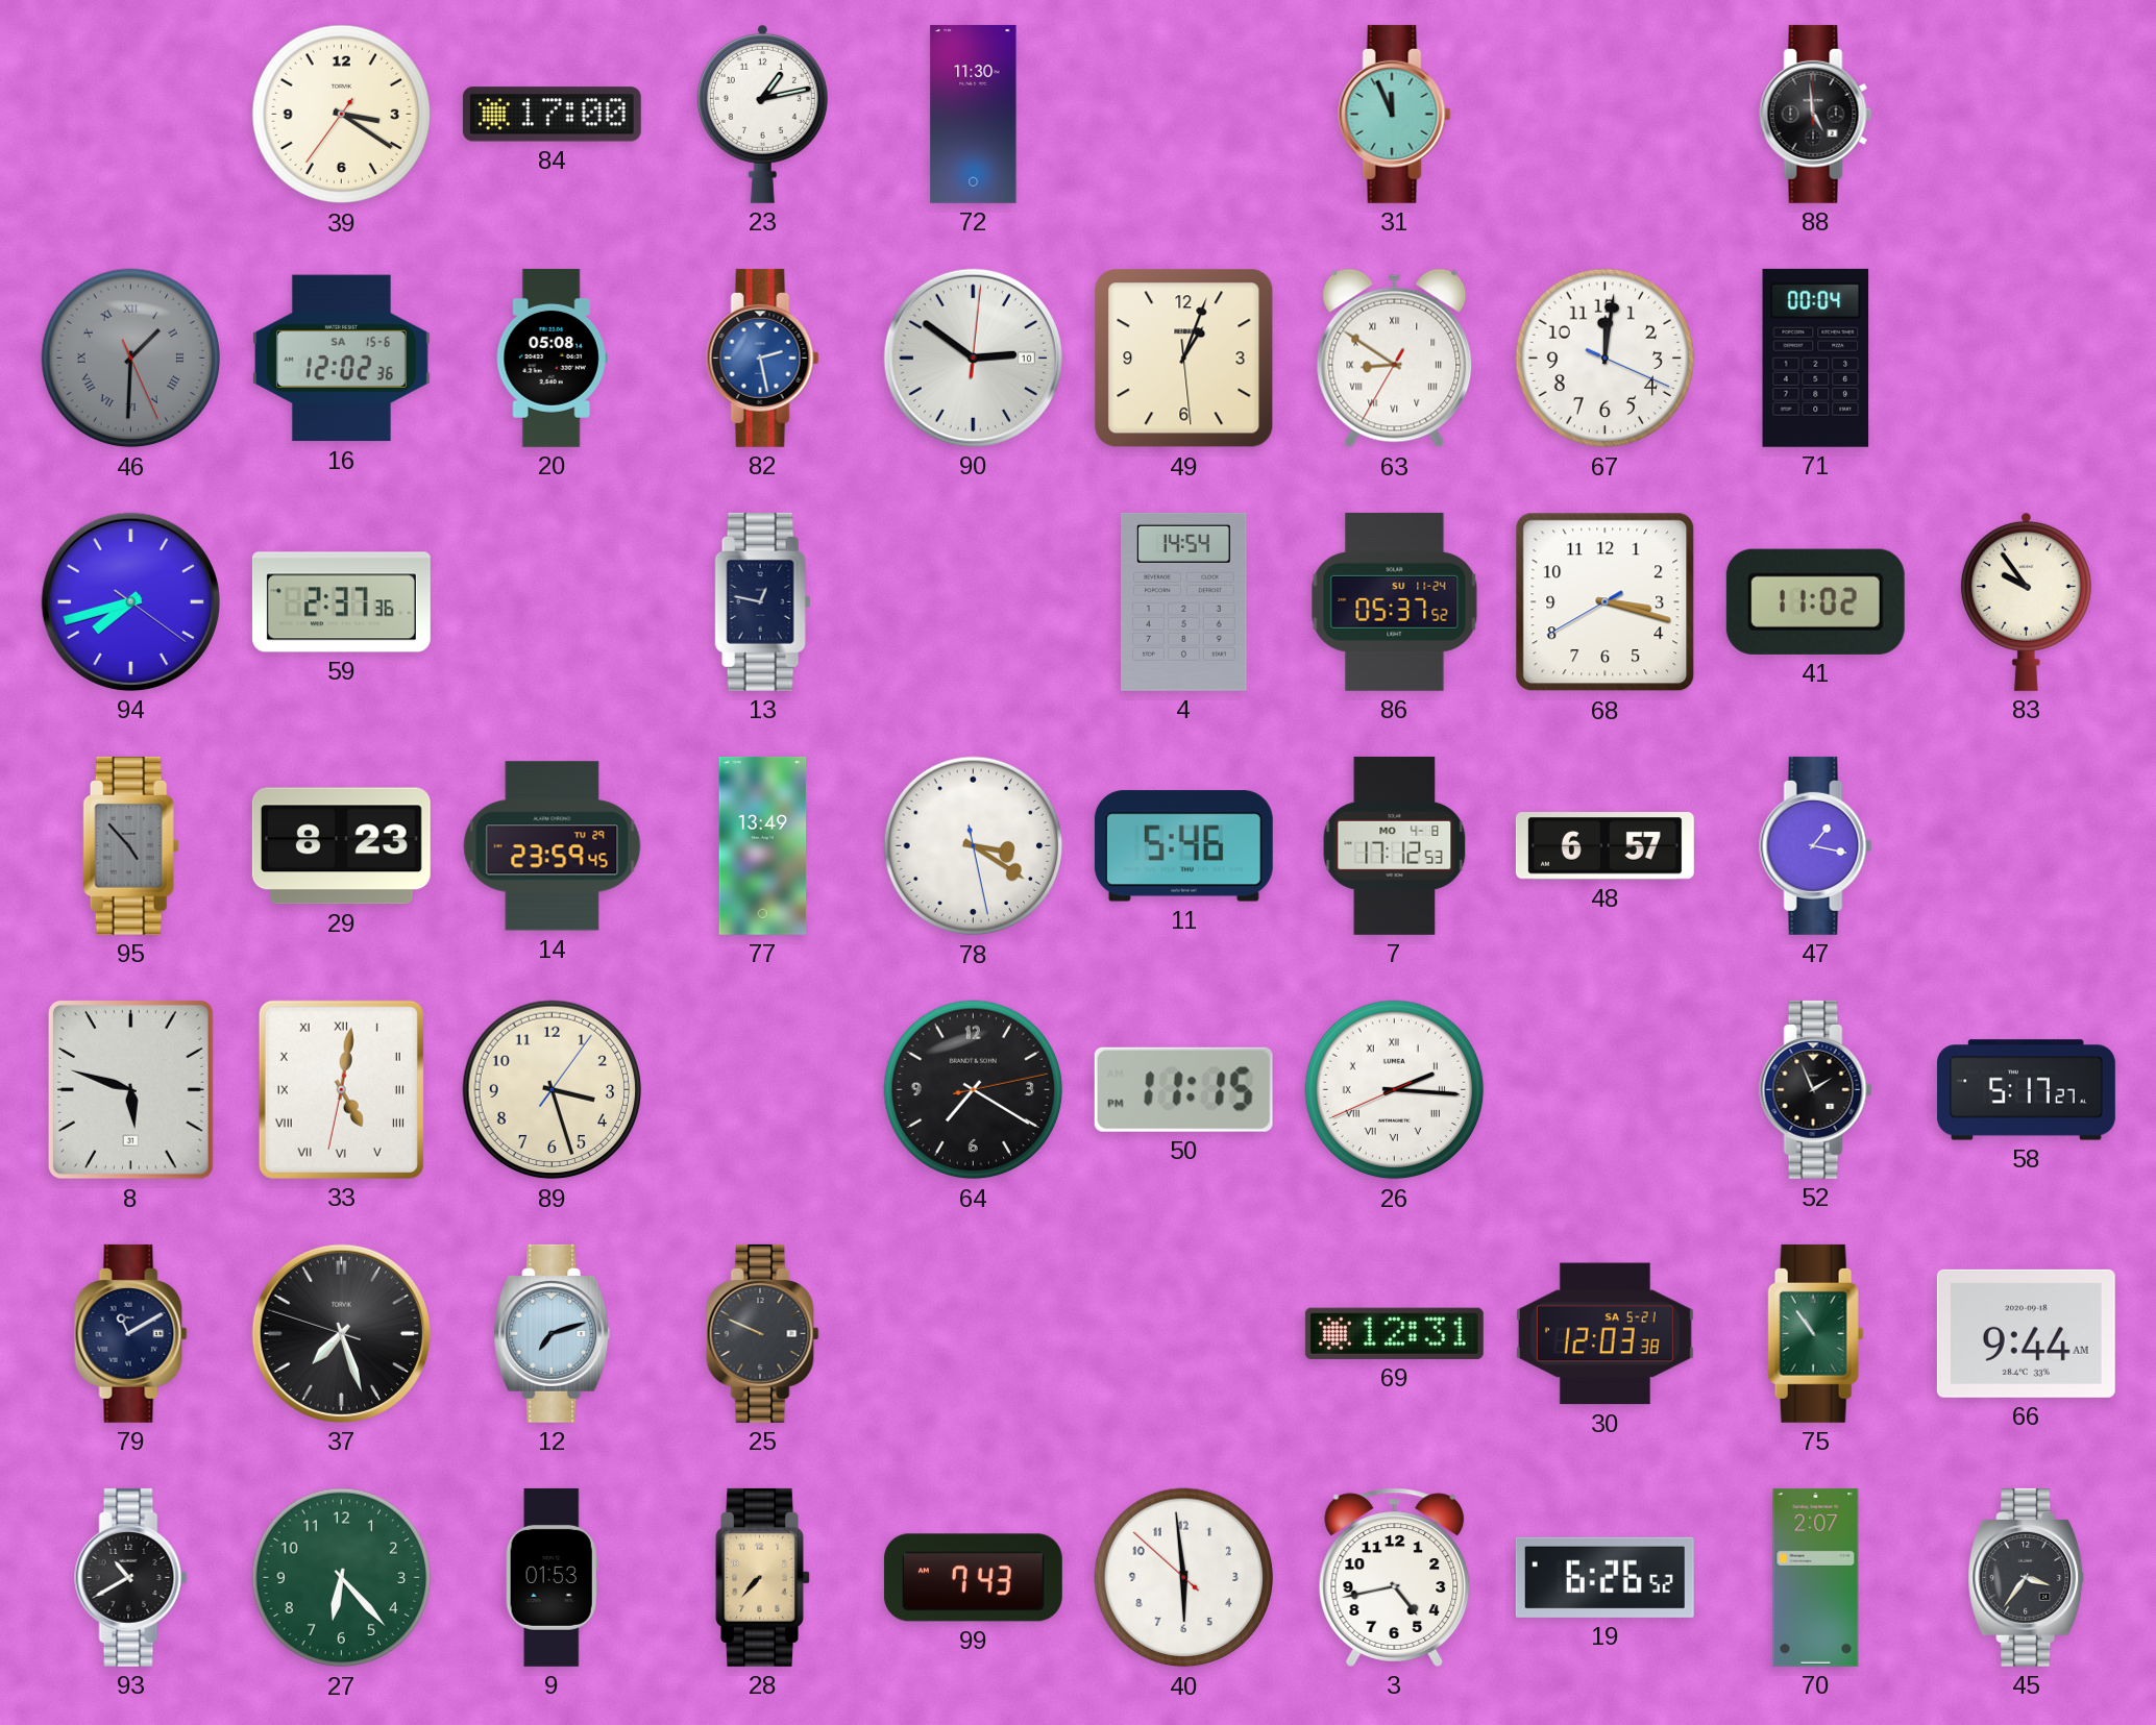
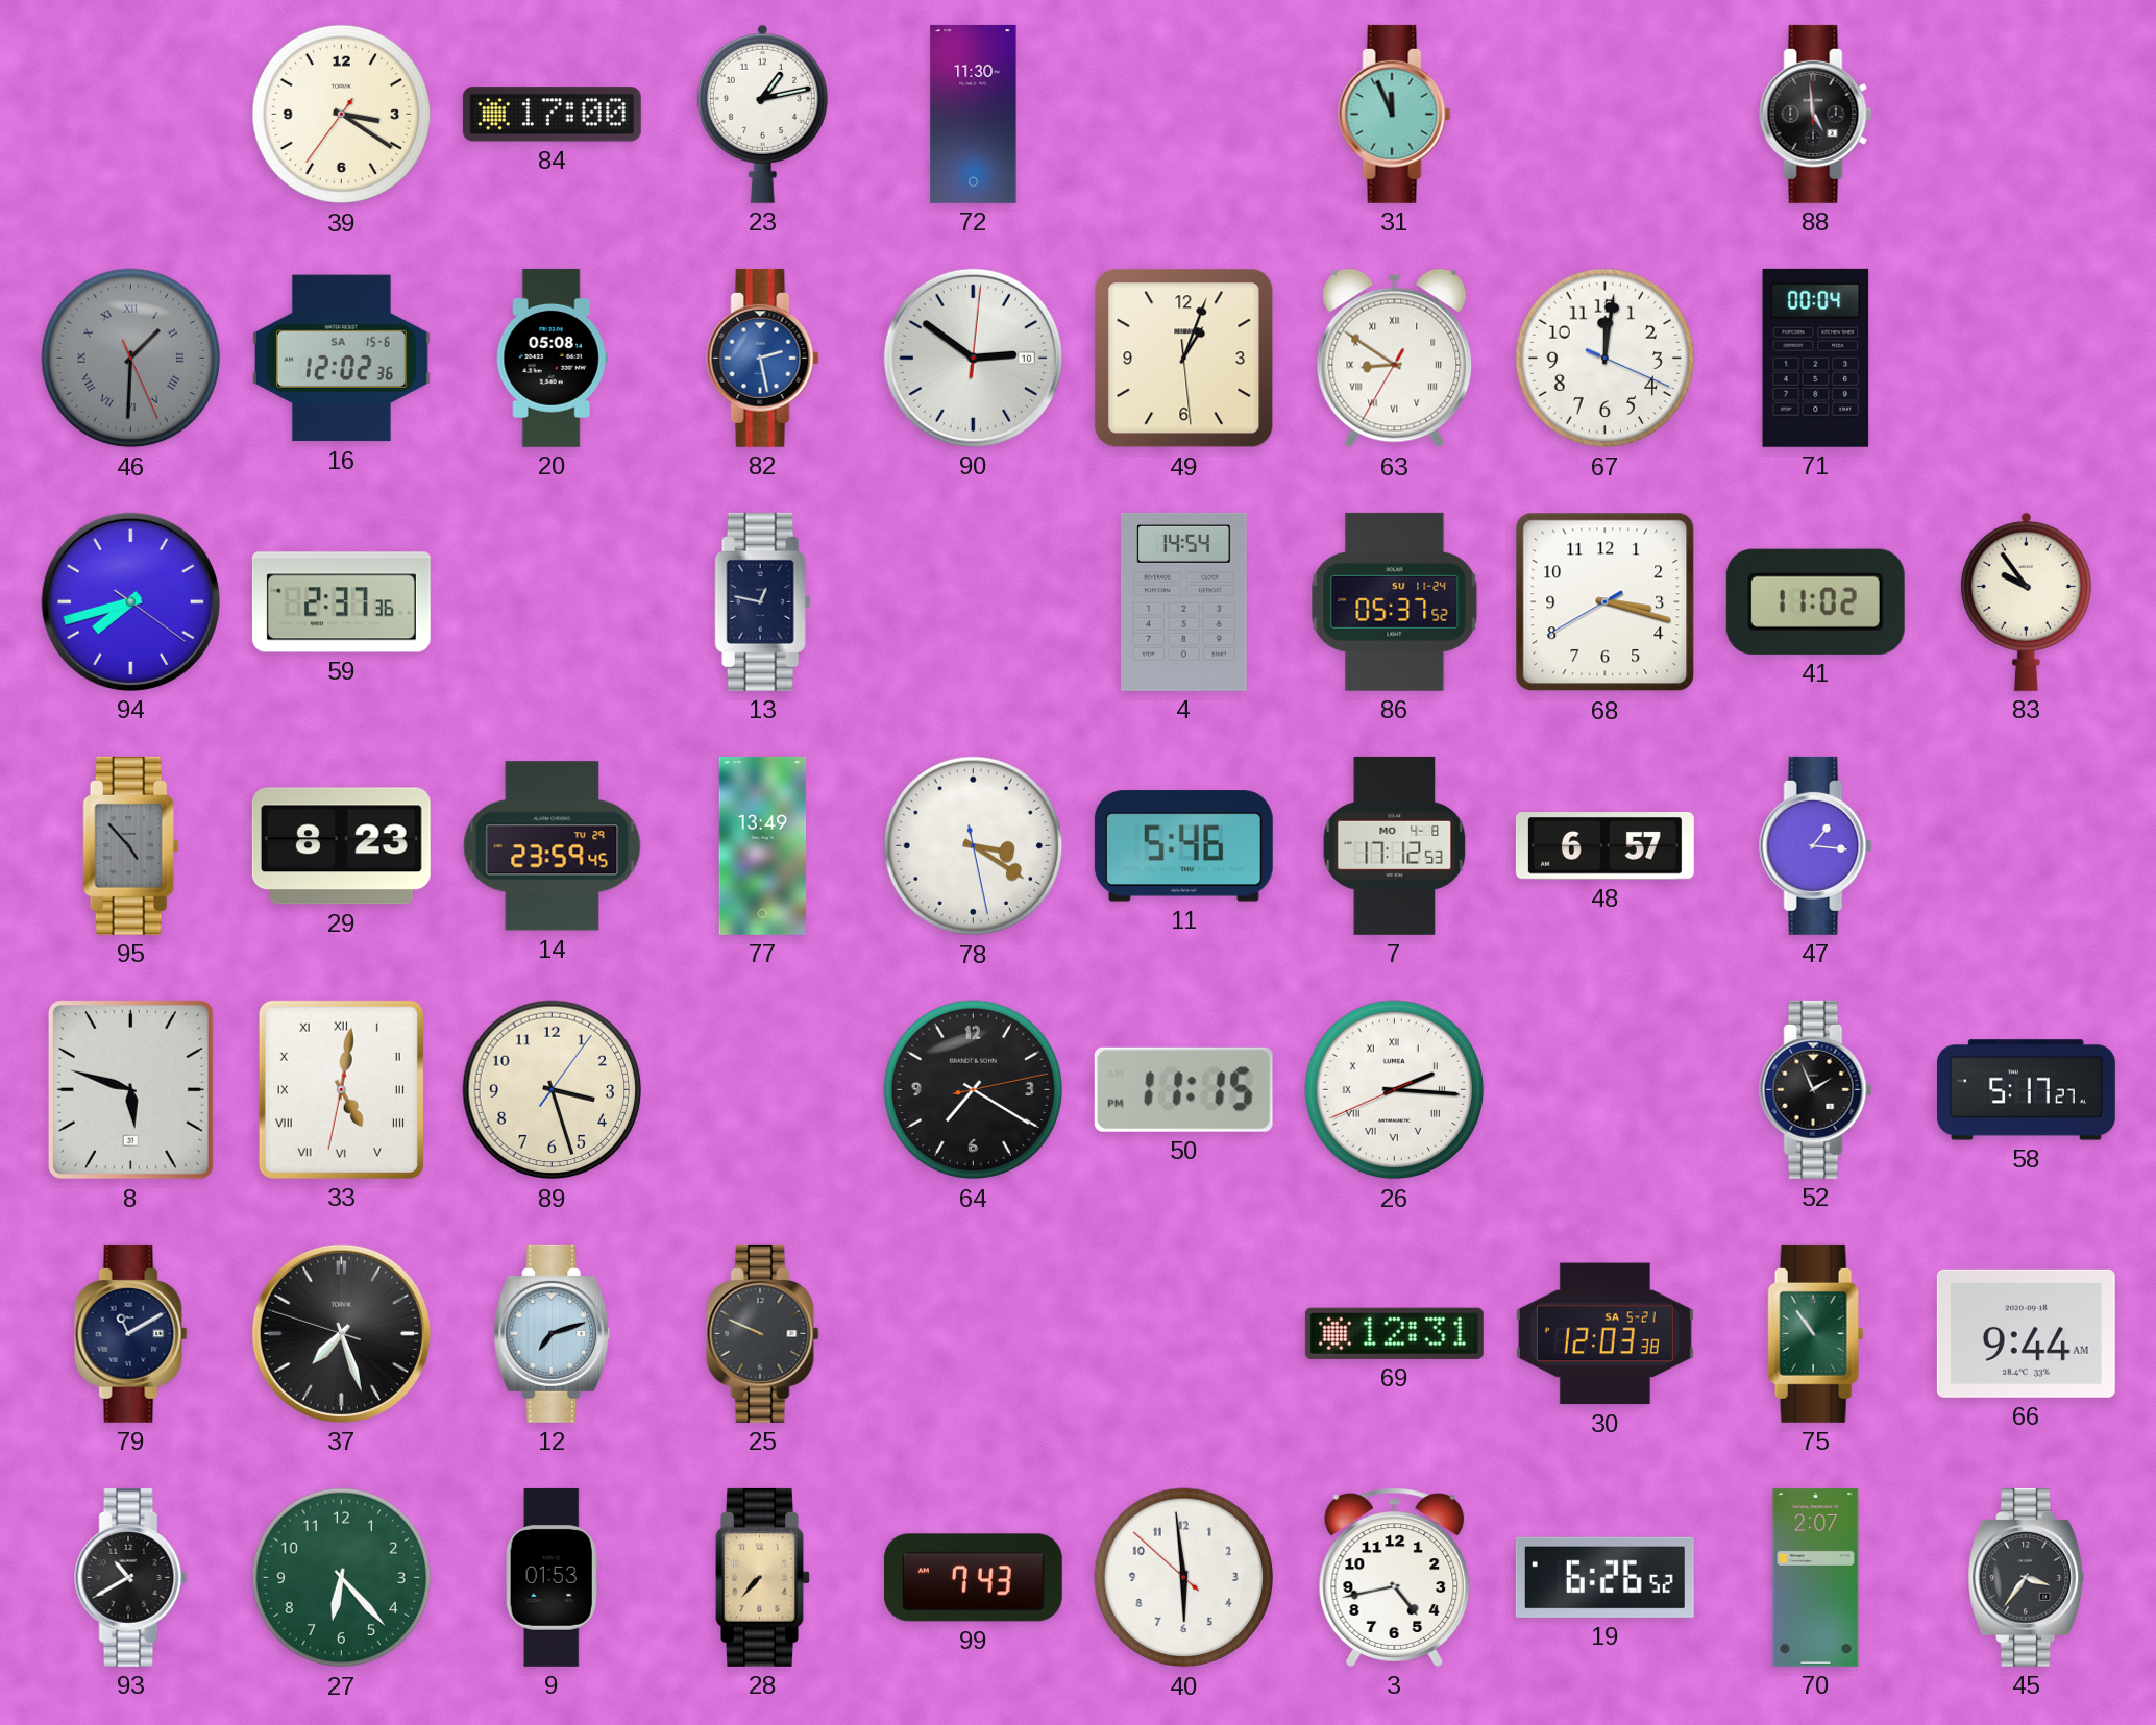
47: 1:17 -> 1:16
